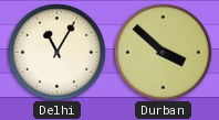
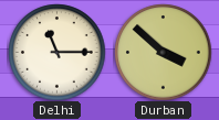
Delhi: 11:05 -> 11:15
